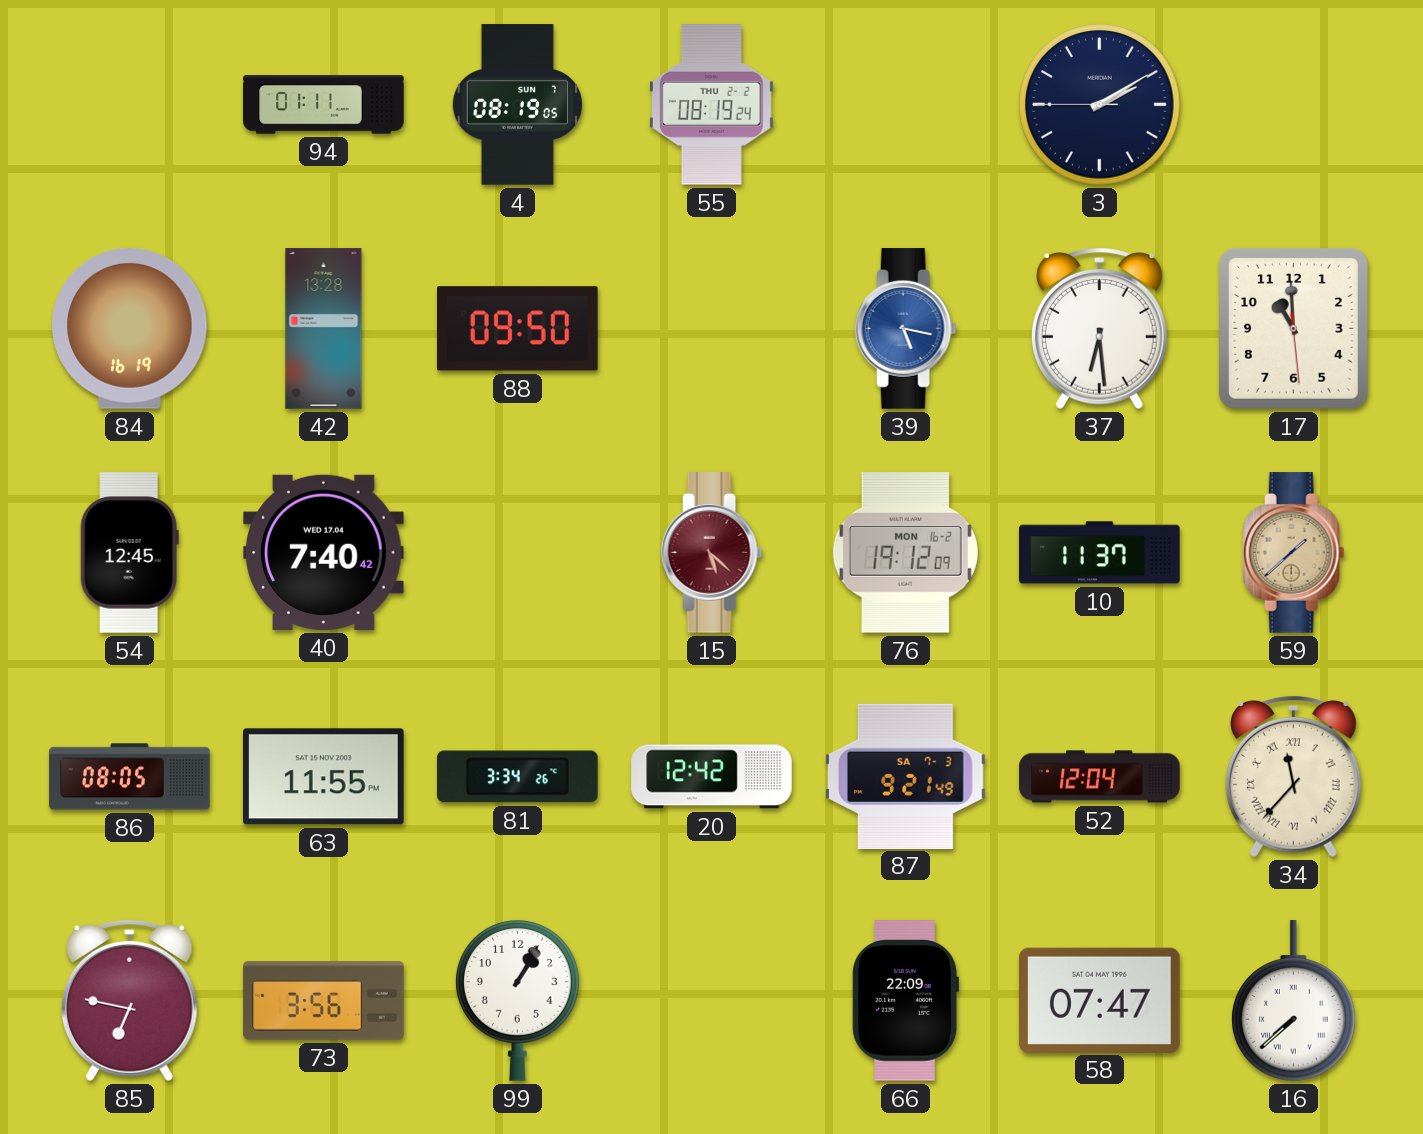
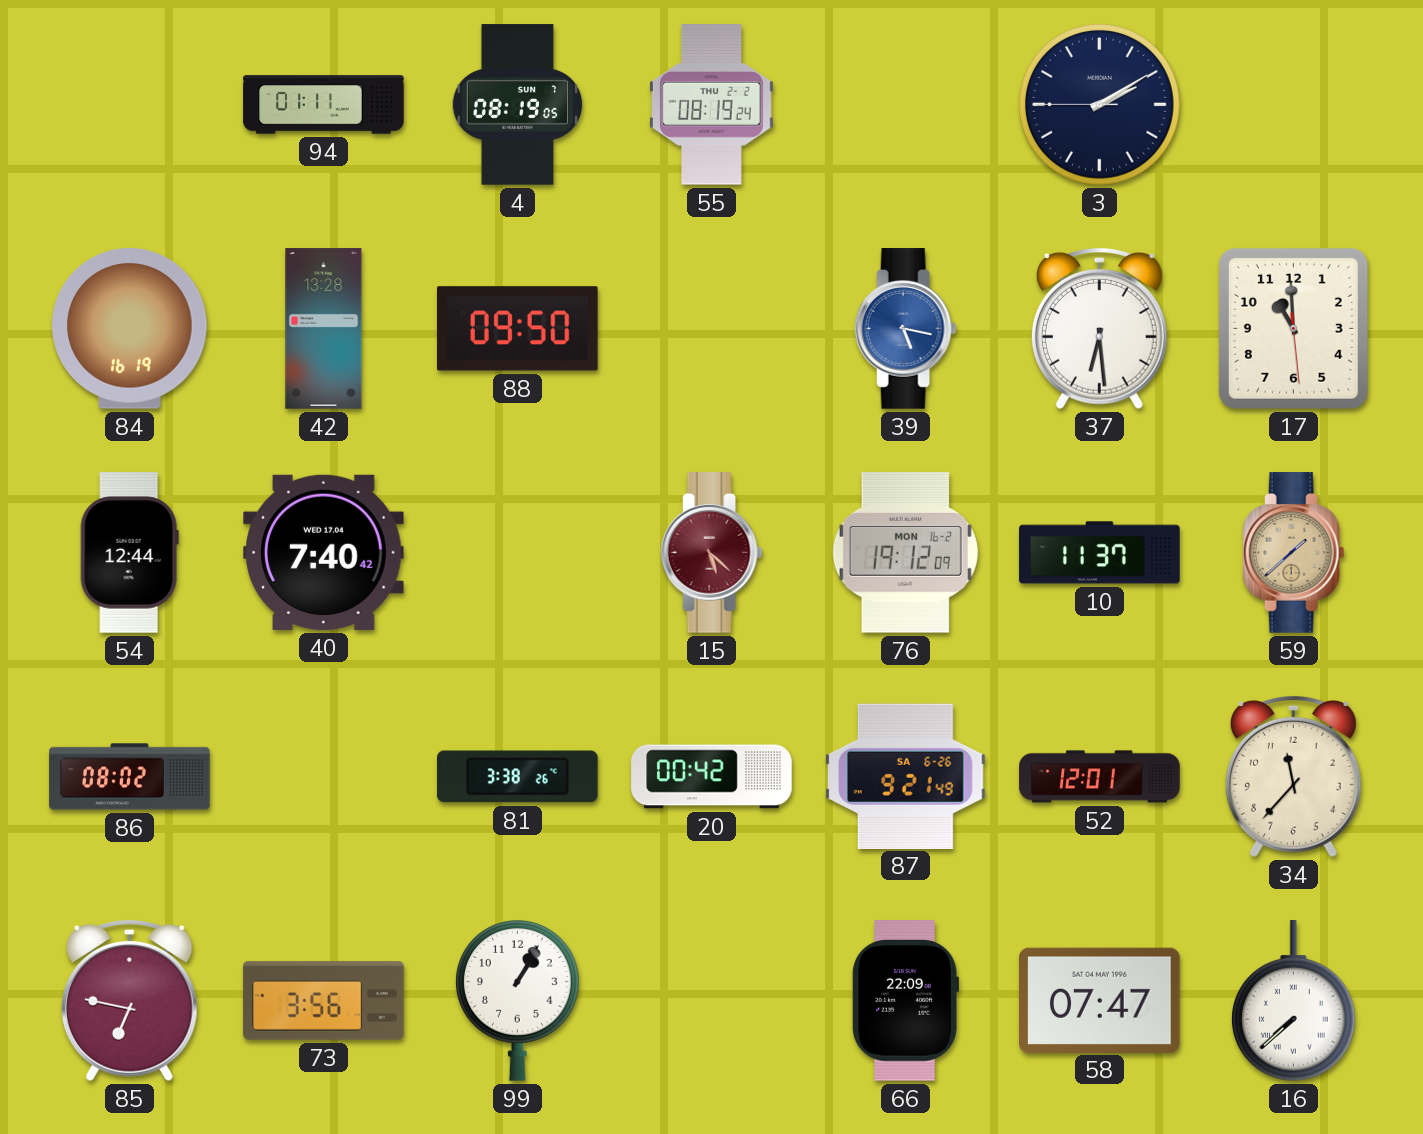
54: 12:45 -> 12:44
86: 08:05 -> 08:02
63: 11:55 -> none
81: 3:34 -> 3:38
20: 12:42 -> 00:42
87 date: SA 7-3 -> SA 6-26
52: 12:04 -> 12:01
34 numerals: Roman -> Arabic
